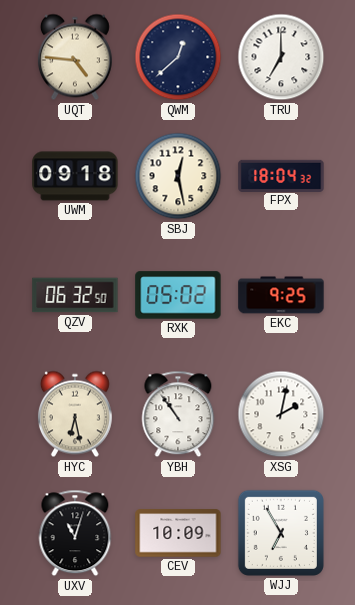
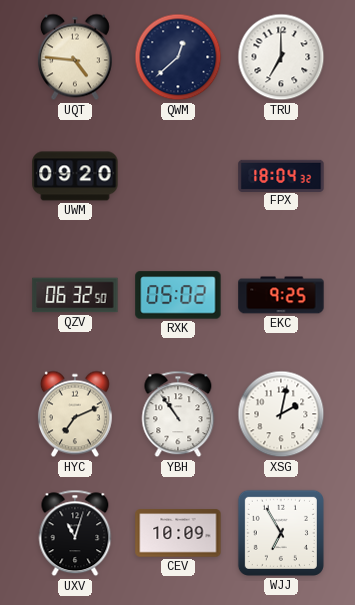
UWM: 09:18 -> 09:20
SBJ: 12:28 -> none
HYC: 6:28 -> 7:11
